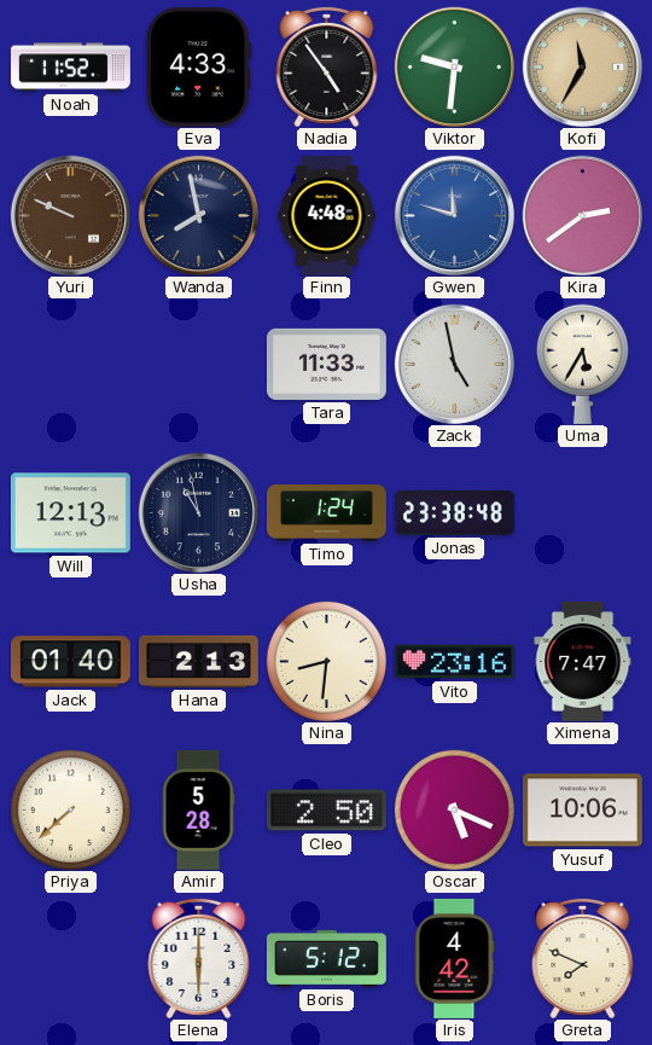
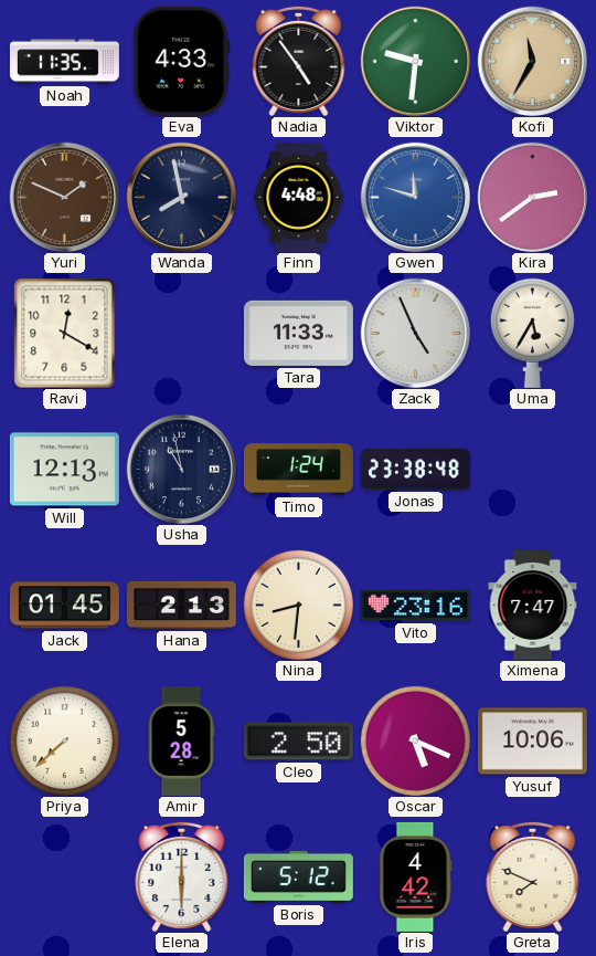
Noah: 11:52 -> 11:35
Yuri: 9:49 -> 1:49
Ravi: none -> 12:20
Zack: 4:58 -> 4:56
Jack: 01:40 -> 01:45
